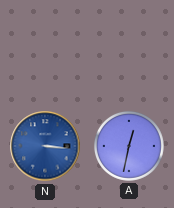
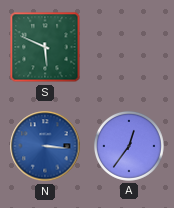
S: none -> 5:49
A: 12:32 -> 12:36
